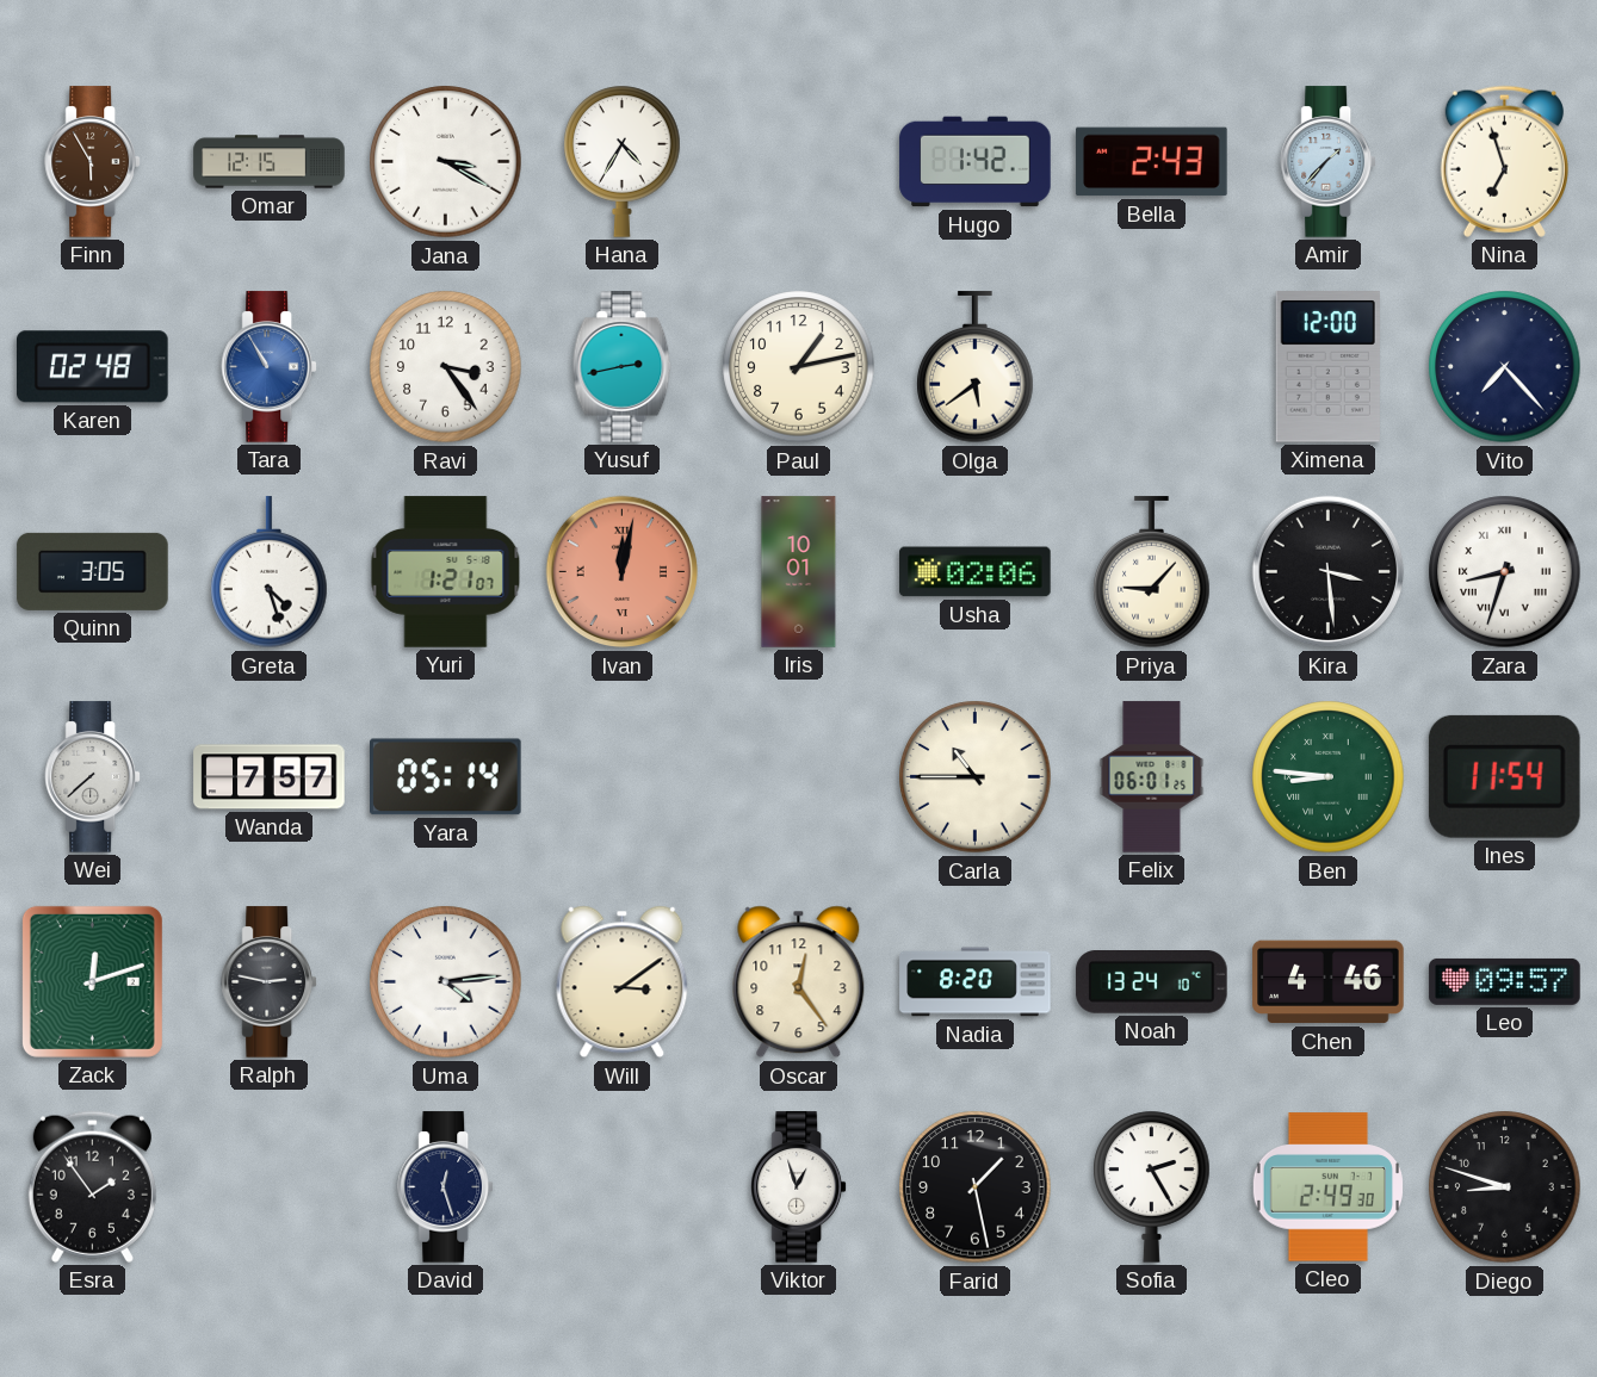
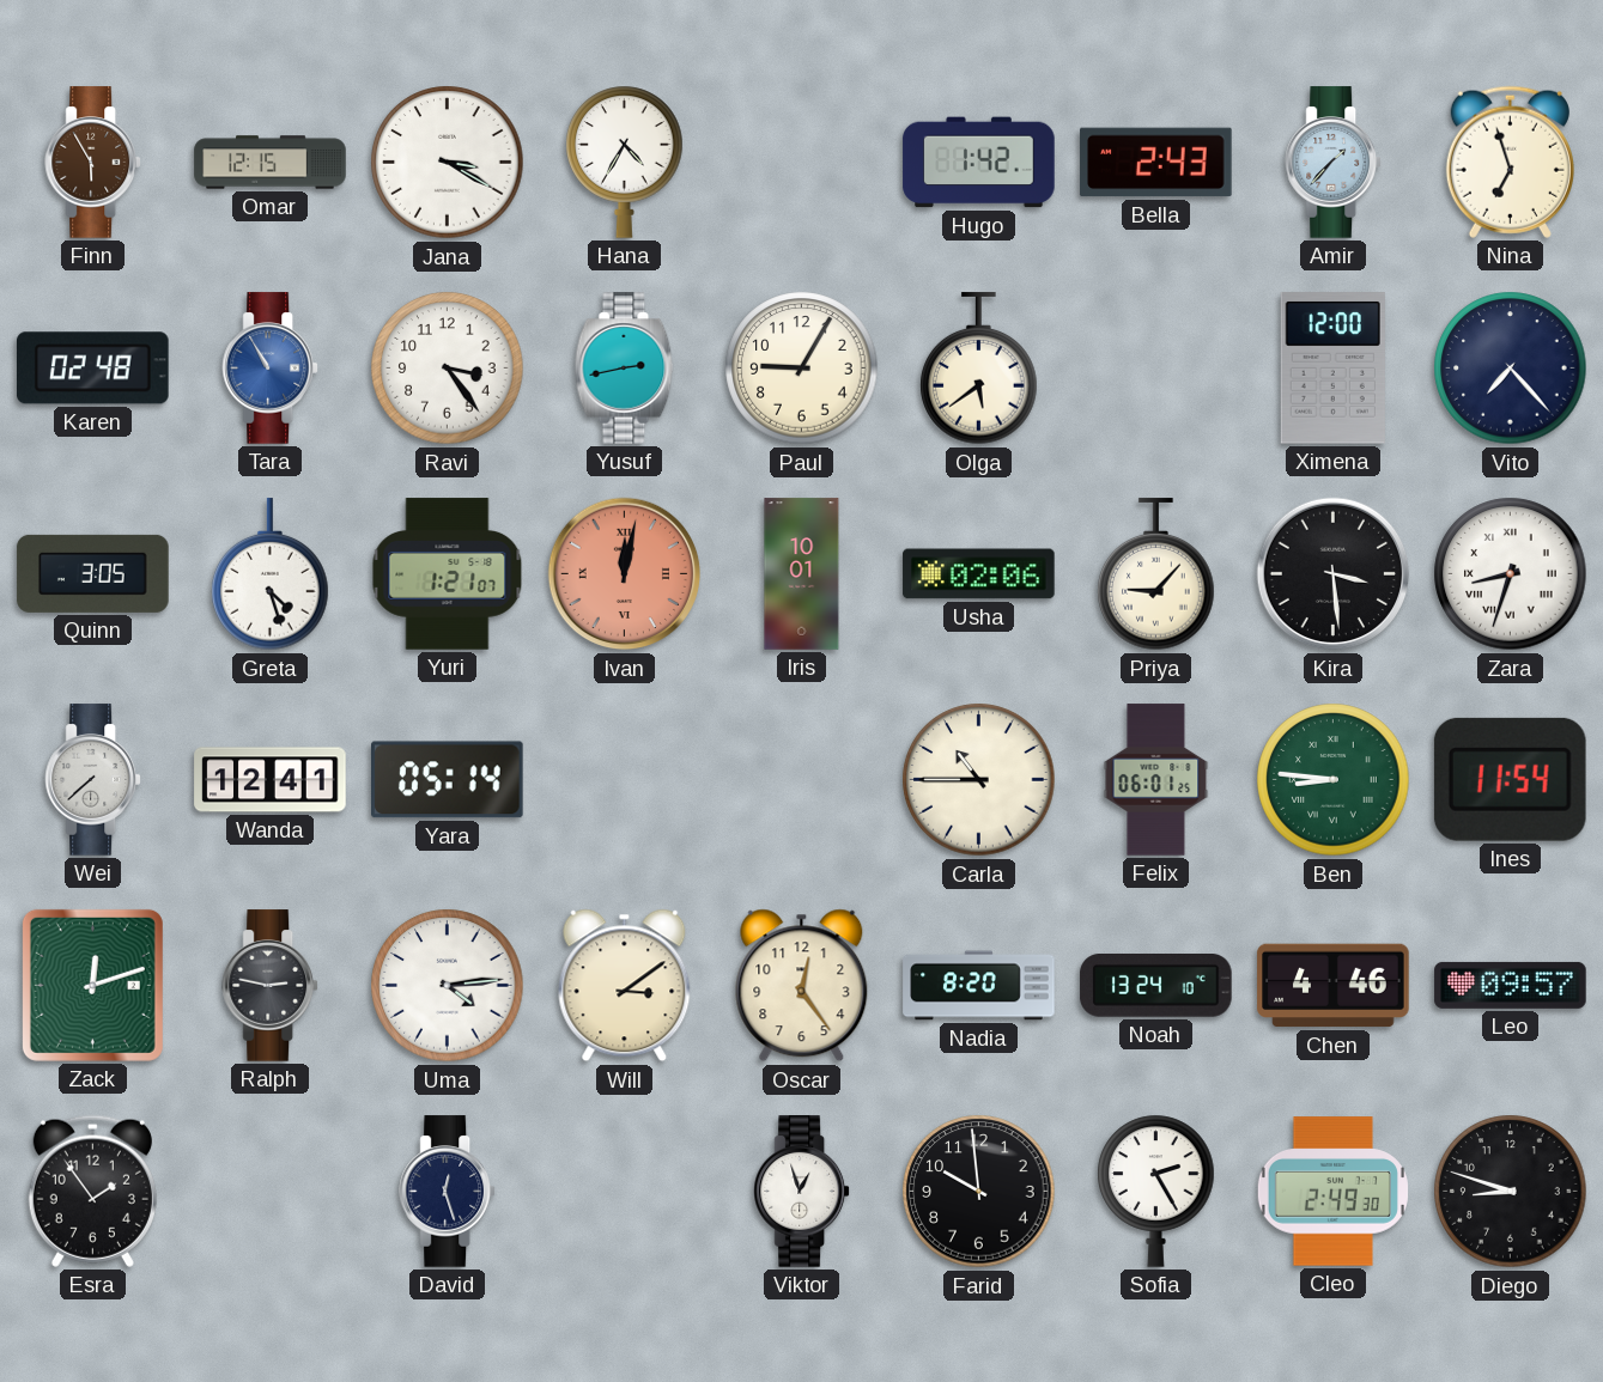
Paul: 1:13 -> 9:05
Wanda: 7:57 -> 12:41
Farid: 1:28 -> 9:59
